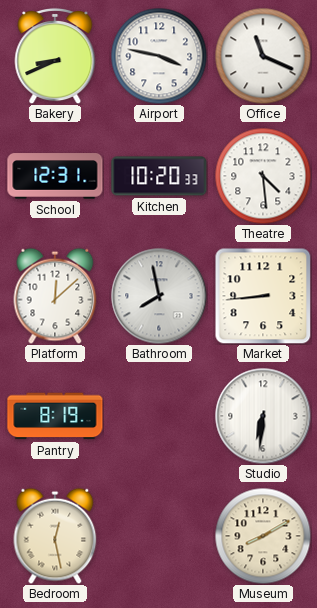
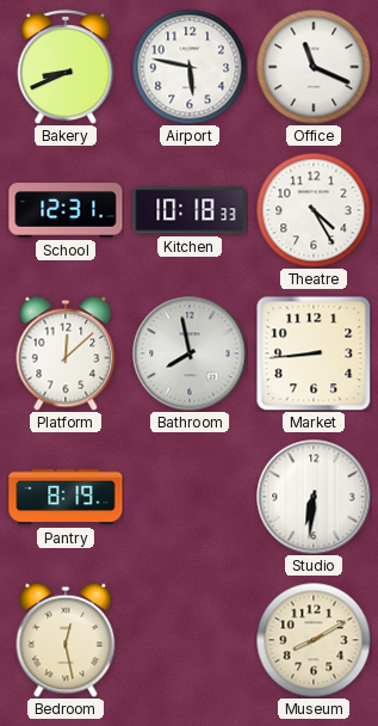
Airport: 3:47 -> 5:47
Kitchen: 10:20 -> 10:18
Theatre: 4:29 -> 4:25
